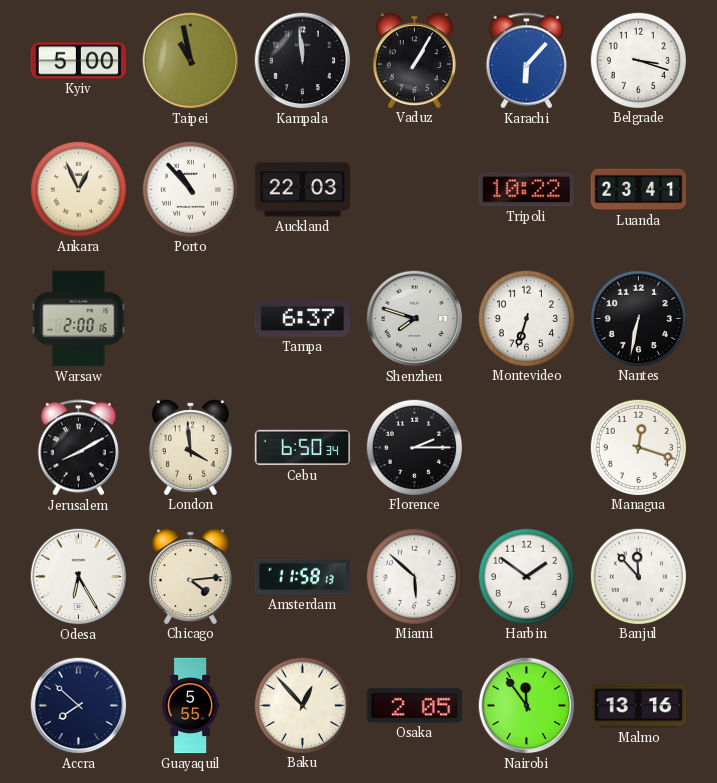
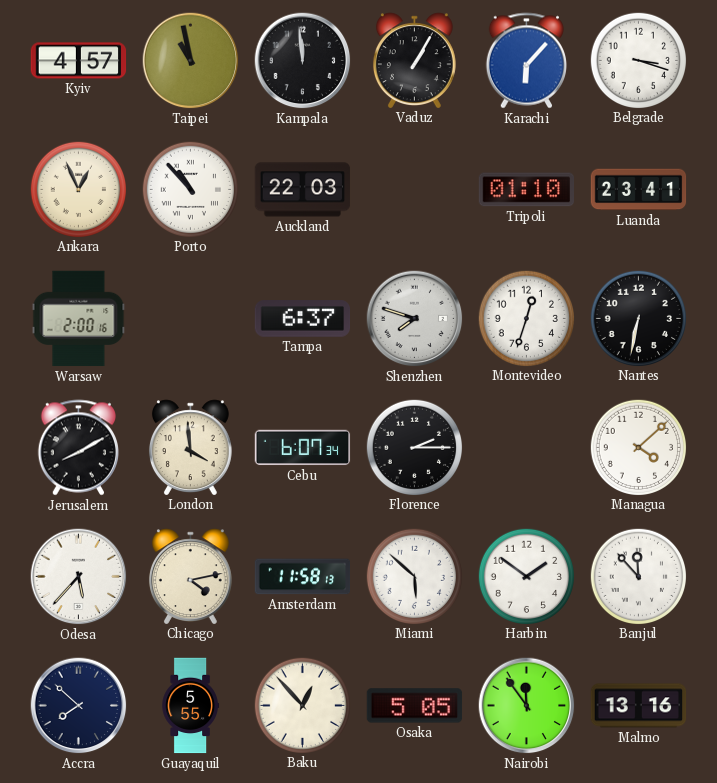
Kyiv: 5:00 -> 4:57
Tripoli: 10:22 -> 01:10
Montevideo: 6:33 -> 12:33
Cebu: 6:50 -> 6:07
Managua: 12:18 -> 4:08
Odesa: 6:25 -> 5:37
Chicago: 4:14 -> 4:13
Osaka: 2:05 -> 5:05
